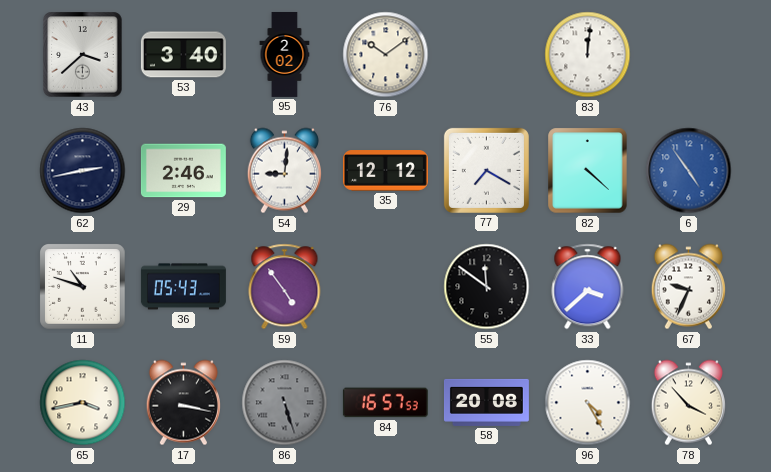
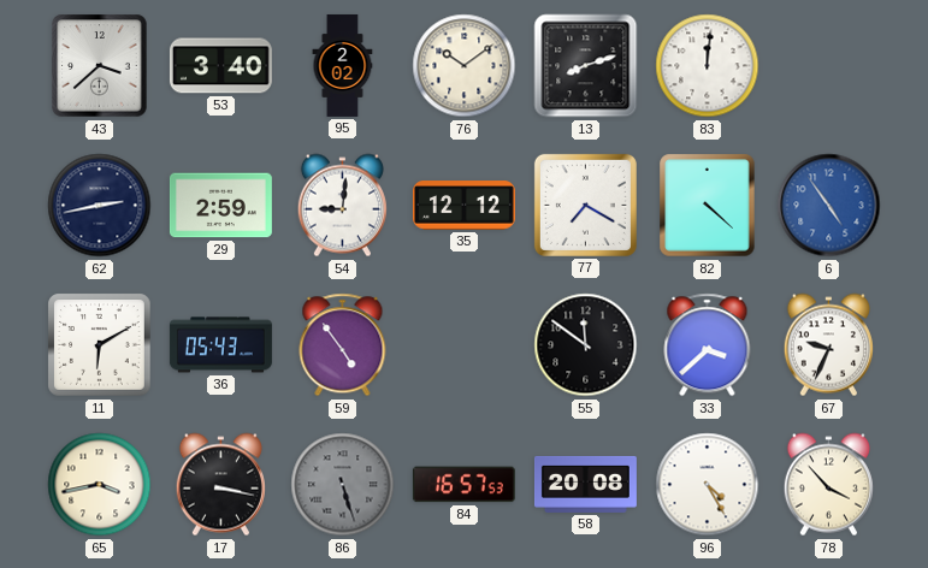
13: none -> 8:12
29: 2:46 -> 2:59
11: 10:48 -> 6:10
